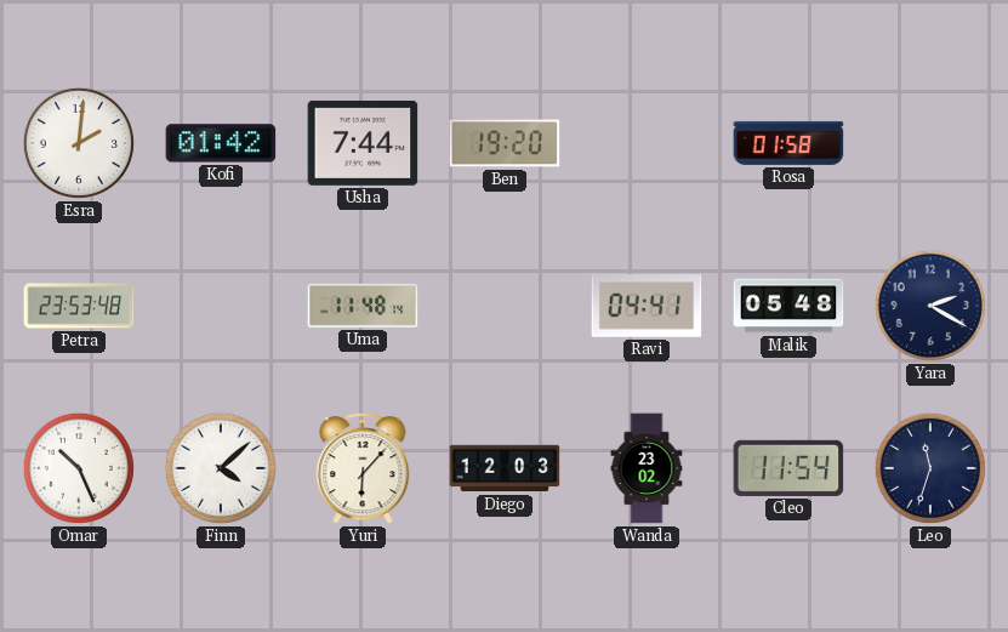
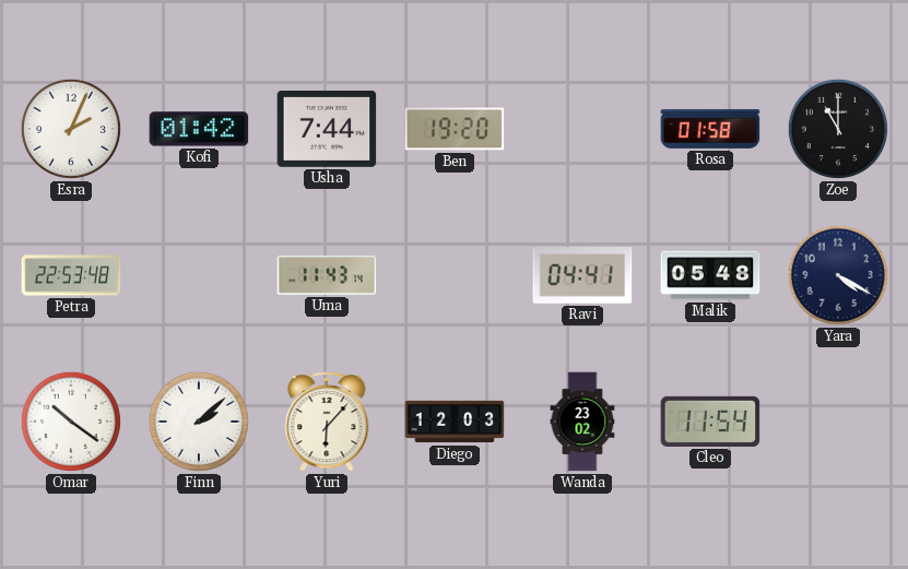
Esra: 2:01 -> 2:04
Zoe: none -> 11:00
Petra: 23:53 -> 22:53
Uma: 11:48 -> 11:43
Yara: 2:20 -> 4:20
Omar: 10:26 -> 10:21
Finn: 4:08 -> 2:08
Leo: 11:33 -> none
